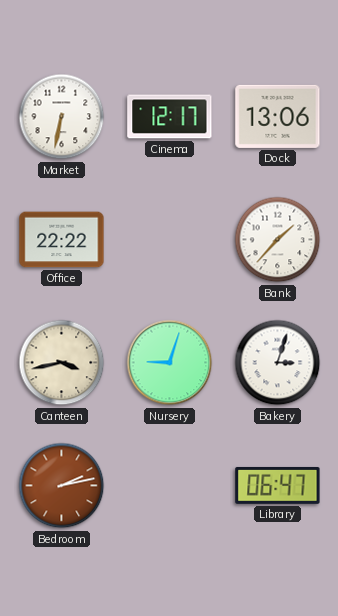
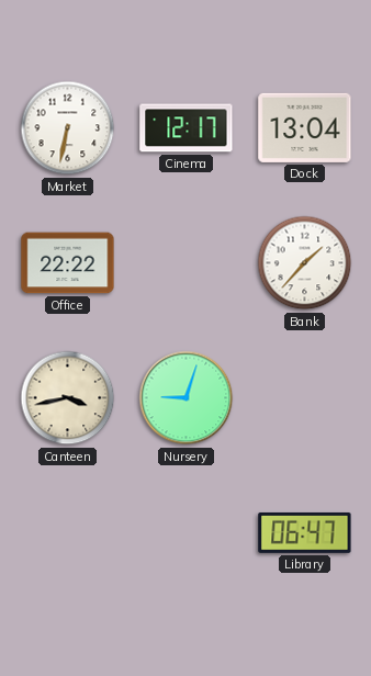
Dock: 13:06 -> 13:04
Bakery: 3:03 -> none
Bedroom: 2:13 -> none
